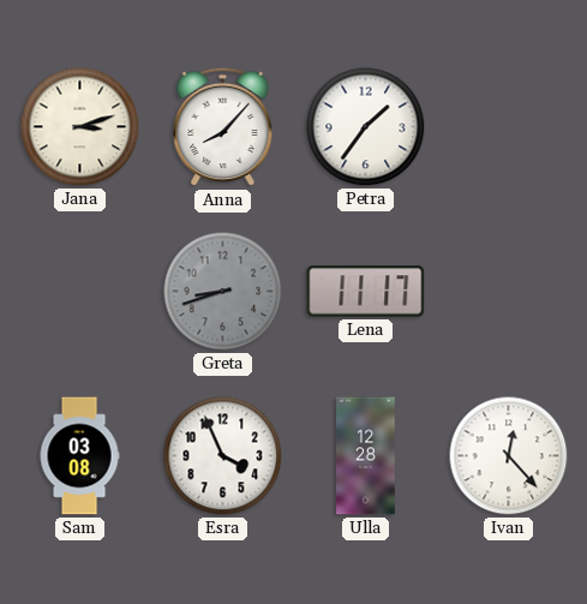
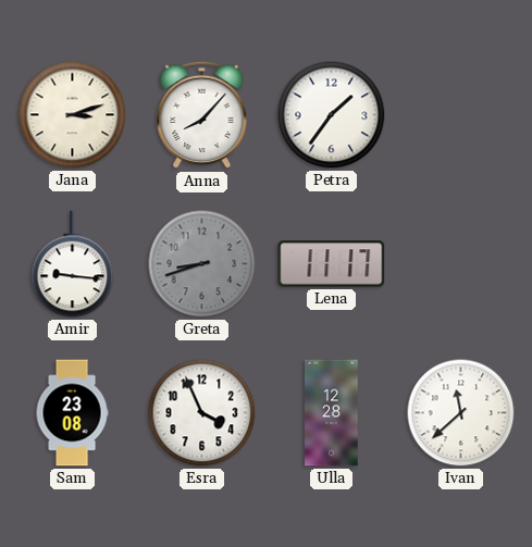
Amir: none -> 9:16
Sam: 03:08 -> 23:08
Ivan: 12:23 -> 11:38
